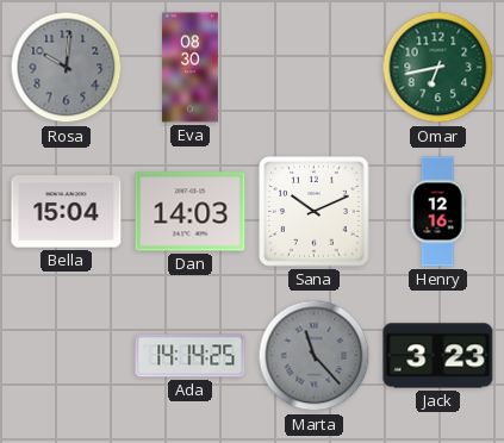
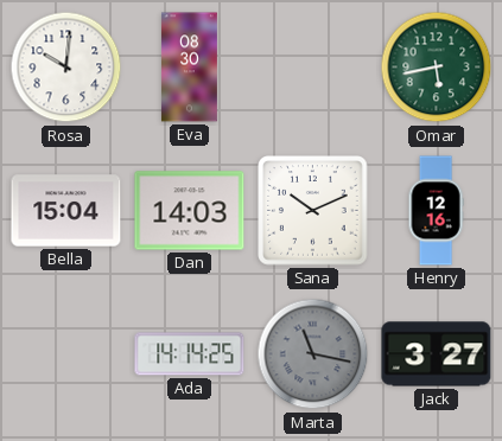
Rosa dial: grey -> white
Omar: 6:43 -> 5:43
Marta: 11:23 -> 11:17
Jack: 3:23 -> 3:27
